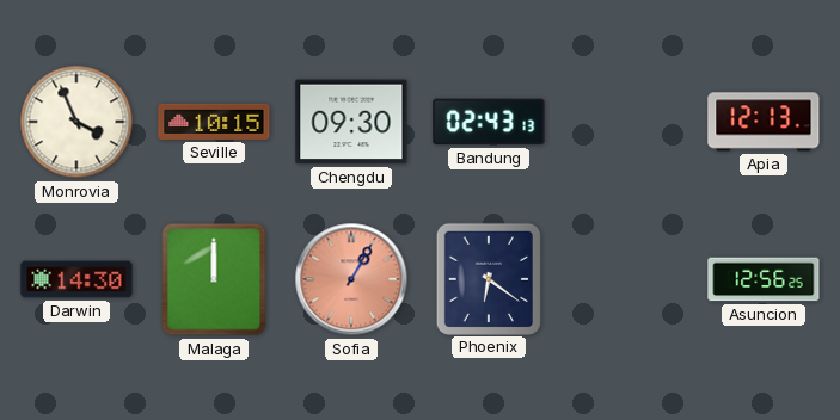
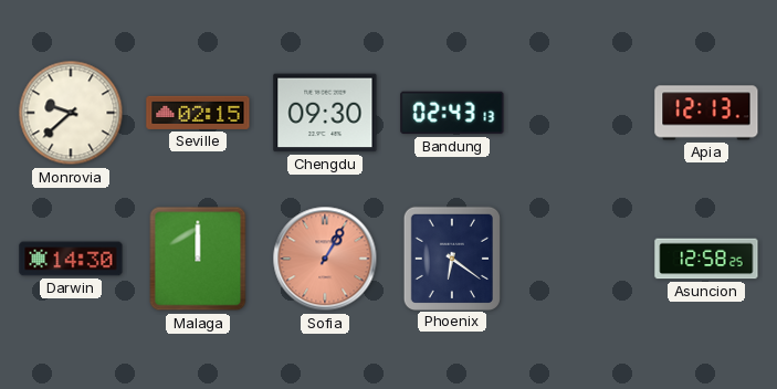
Monrovia: 3:56 -> 9:38
Seville: 10:15 -> 02:15
Asuncion: 12:56 -> 12:58
